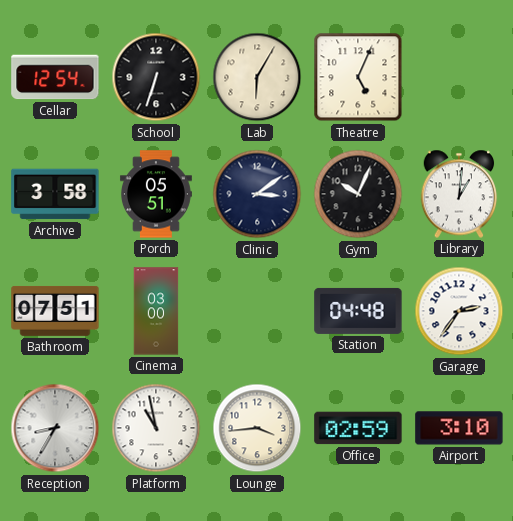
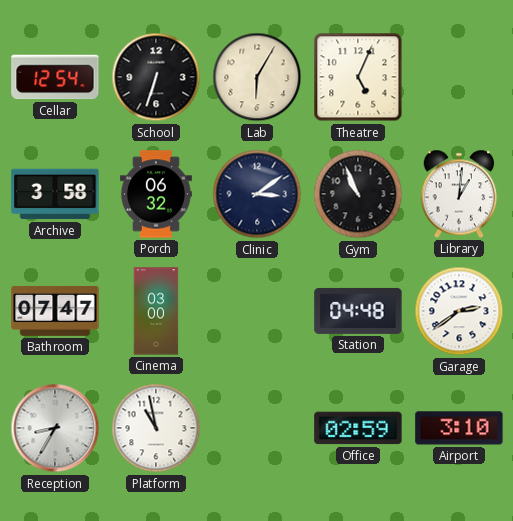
Porch: 05:51 -> 06:32
Gym: 10:04 -> 10:56
Bathroom: 07:51 -> 07:47
Garage: 2:36 -> 2:39
Lounge: 3:44 -> none
